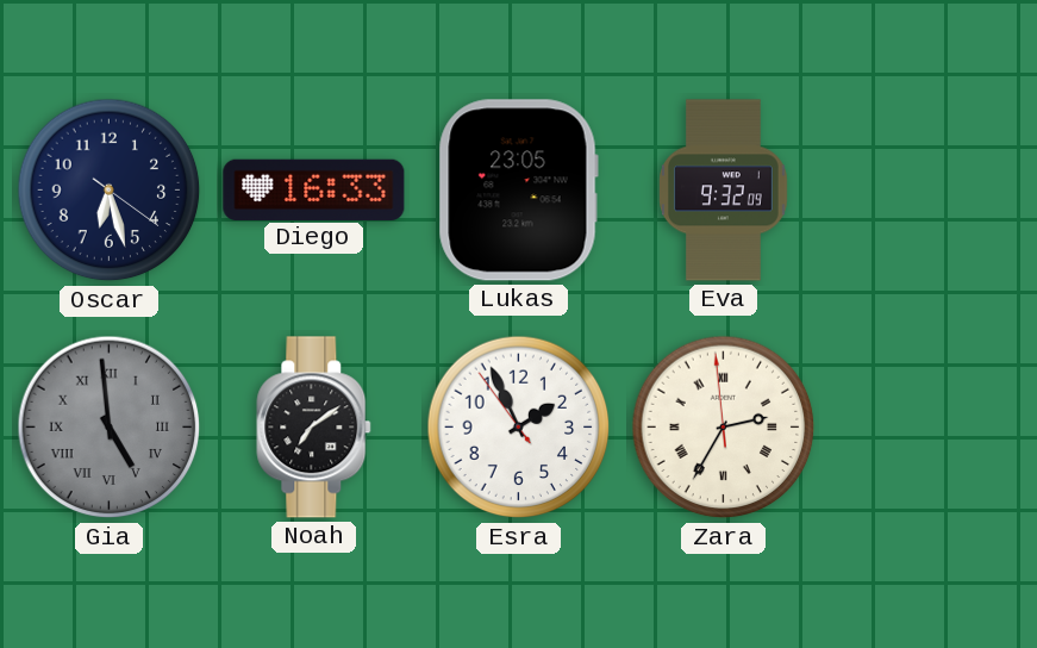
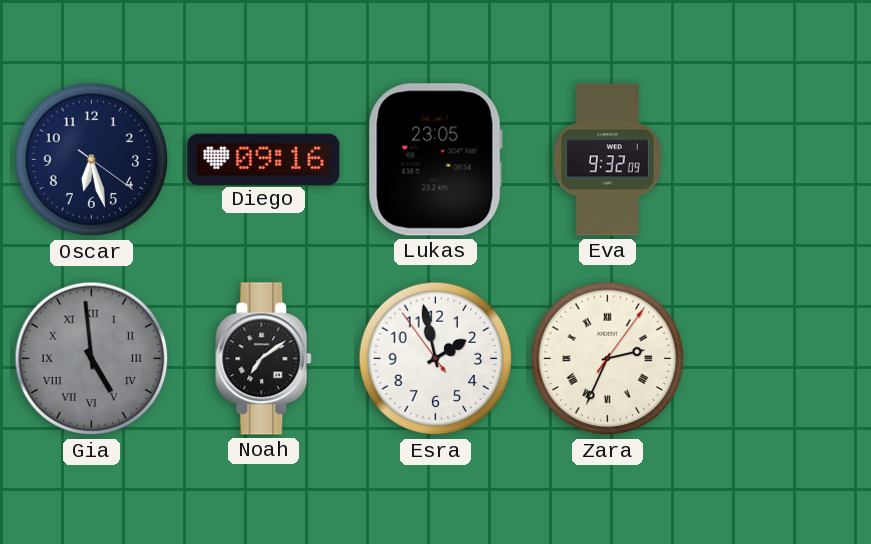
Diego: 16:33 -> 09:16
Esra: 1:55 -> 1:57
Zara: 2:34:59 -> 2:34:06
